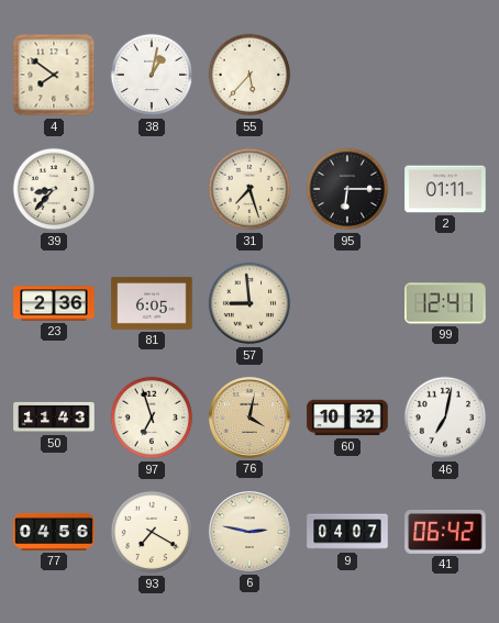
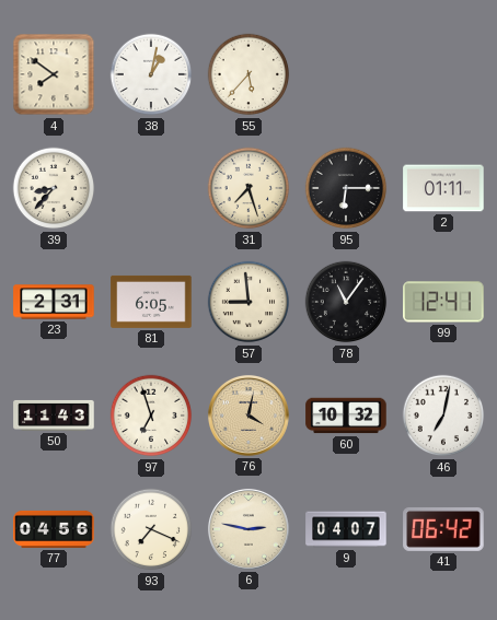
23: 2:36 -> 2:31
78: none -> 11:06
93: 7:20 -> 7:19
